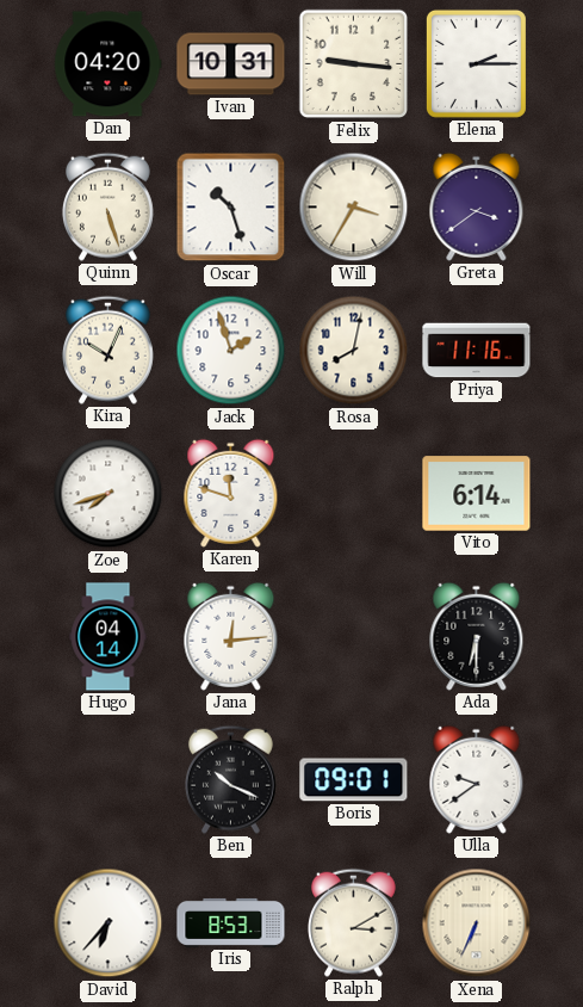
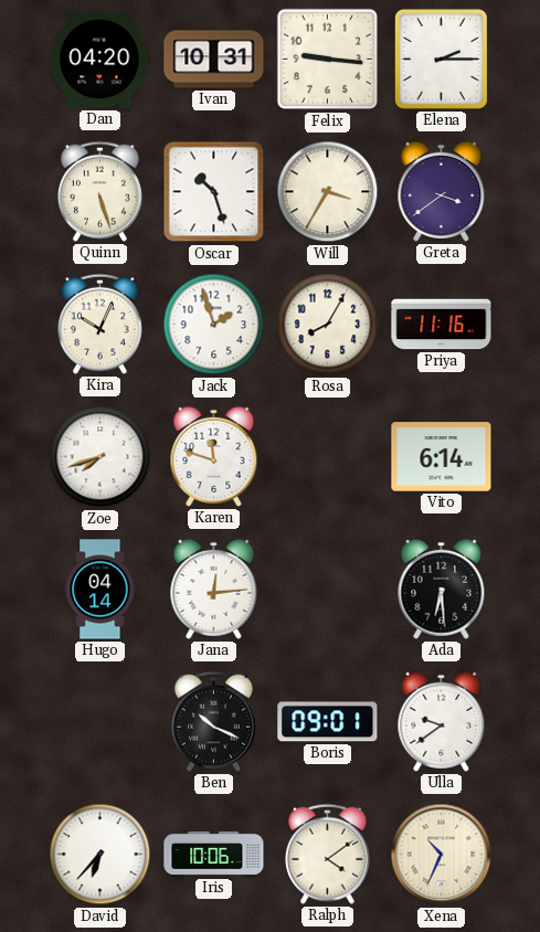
Rosa: 8:02 -> 8:05
Ada: 6:30 -> 6:29
Iris: 8:53 -> 10:06
Ralph: 3:10 -> 4:09
Xena: 6:34 -> 10:34
